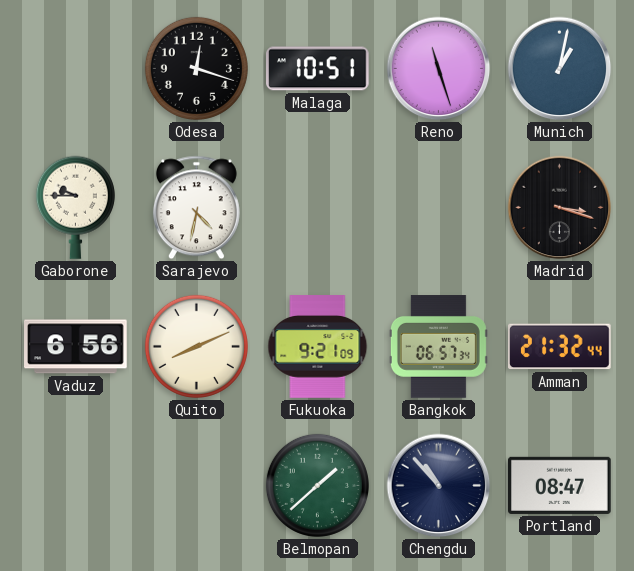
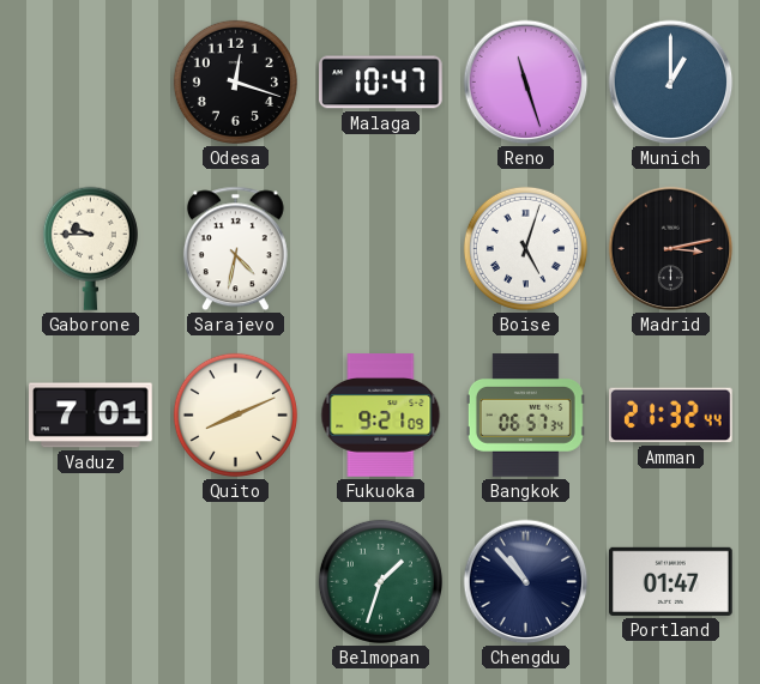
Malaga: 10:51 -> 10:47
Munich: 1:02 -> 1:00
Boise: none -> 5:03
Madrid: 3:18 -> 3:13
Vaduz: 6:56 -> 7:01
Belmopan: 1:38 -> 1:33
Portland: 08:47 -> 01:47
